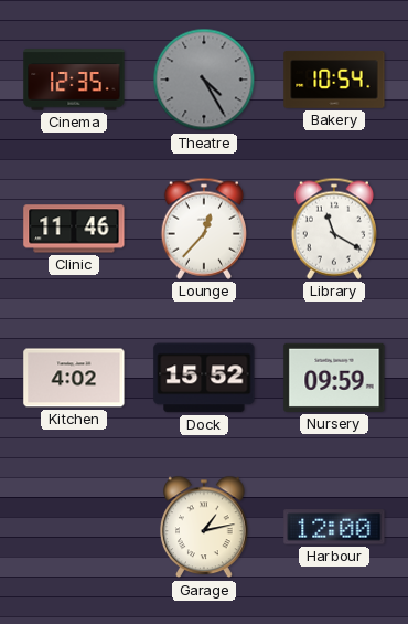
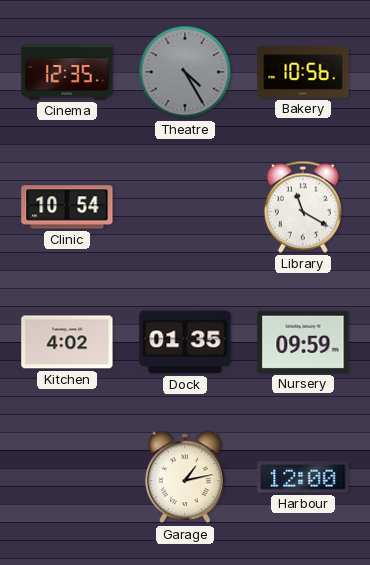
Bakery: 10:54 -> 10:56
Clinic: 11:46 -> 10:54
Lounge: 12:37 -> none
Dock: 15:52 -> 01:35
